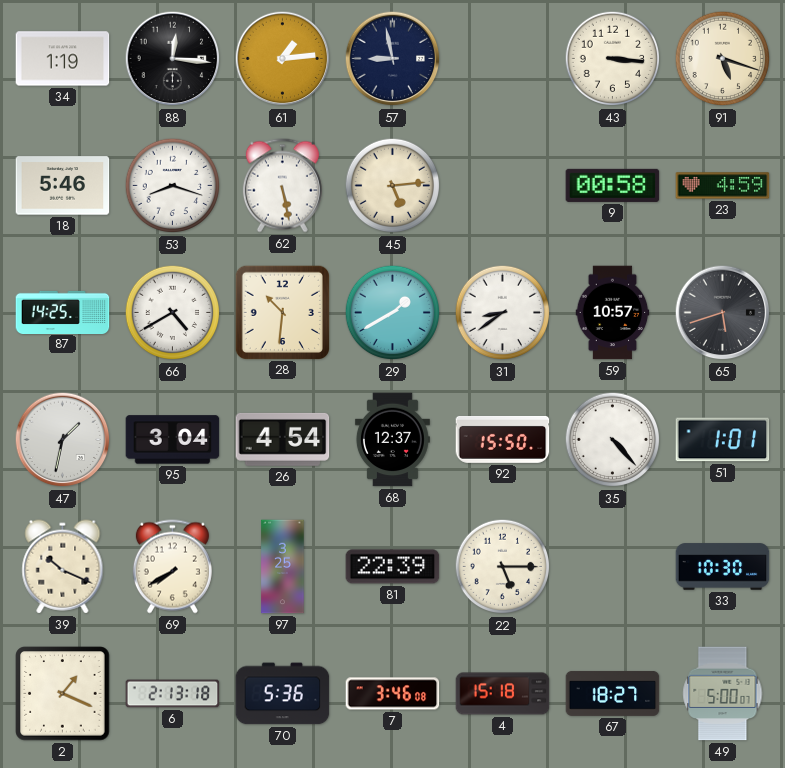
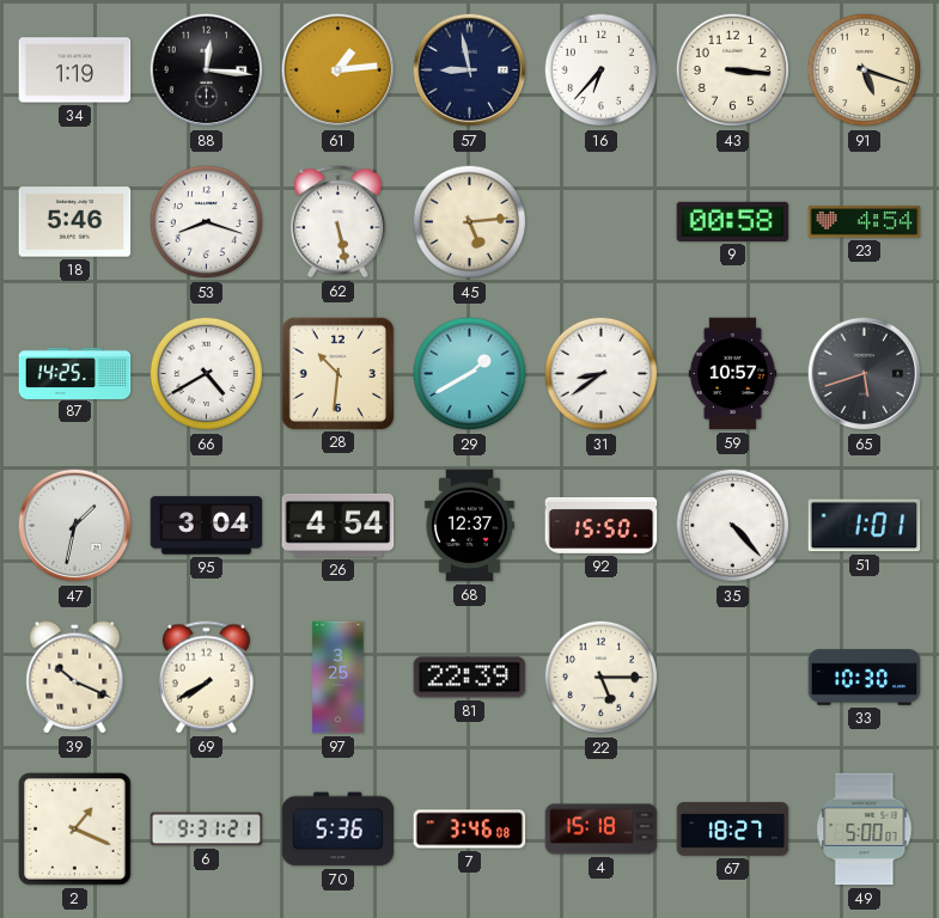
16: none -> 6:37
23: 4:59 -> 4:54
6: 2:13 -> 9:31
